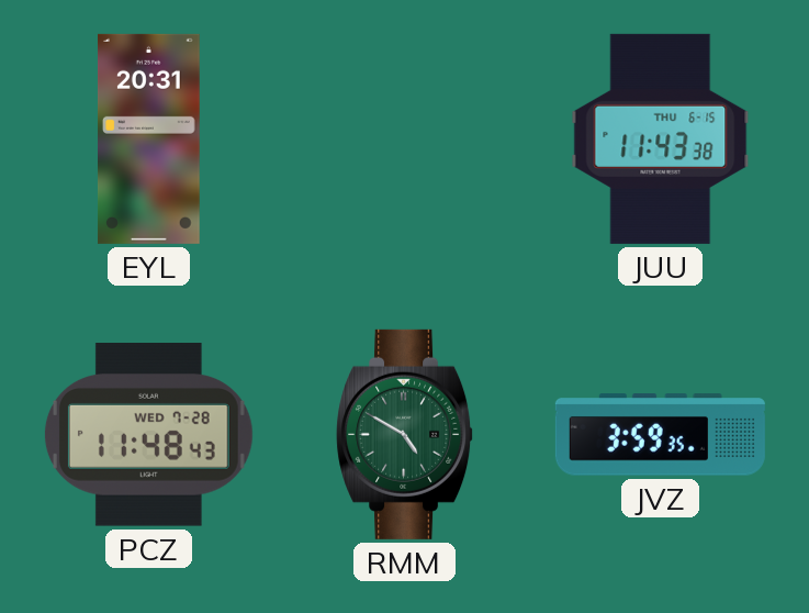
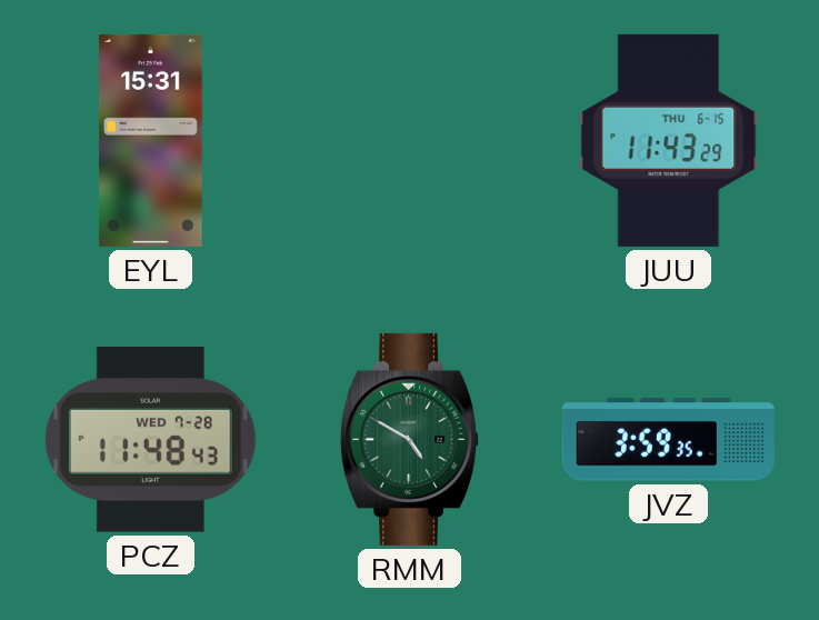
EYL: 20:31 -> 15:31
JUU: 11:43:38 -> 11:43:29
